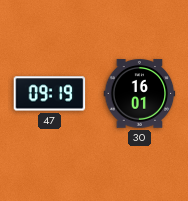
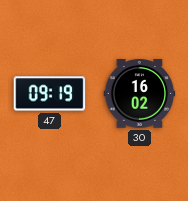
30: 16:01 -> 16:02
